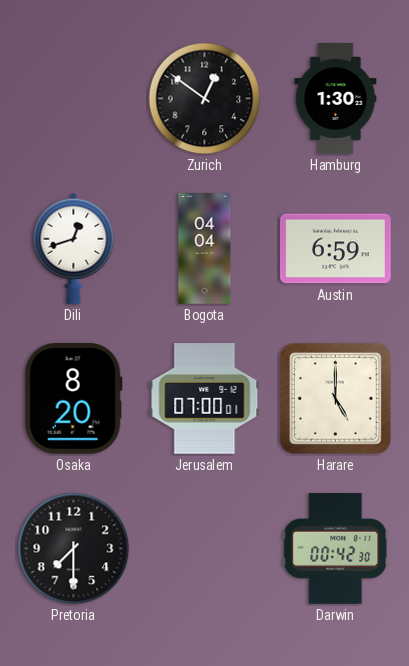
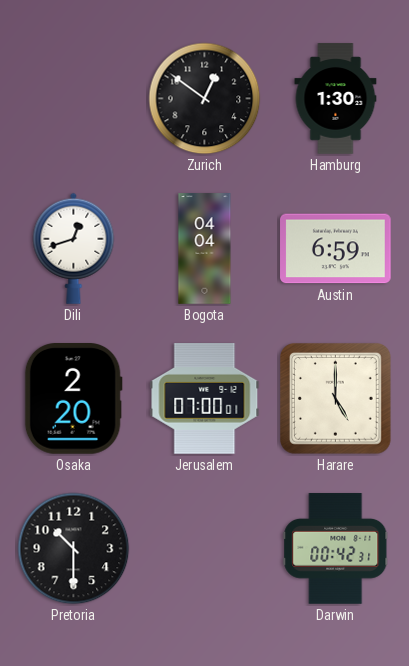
Osaka: 8:20 -> 2:20
Pretoria: 7:30 -> 10:30
Darwin: 00:42:30 -> 00:42:31
